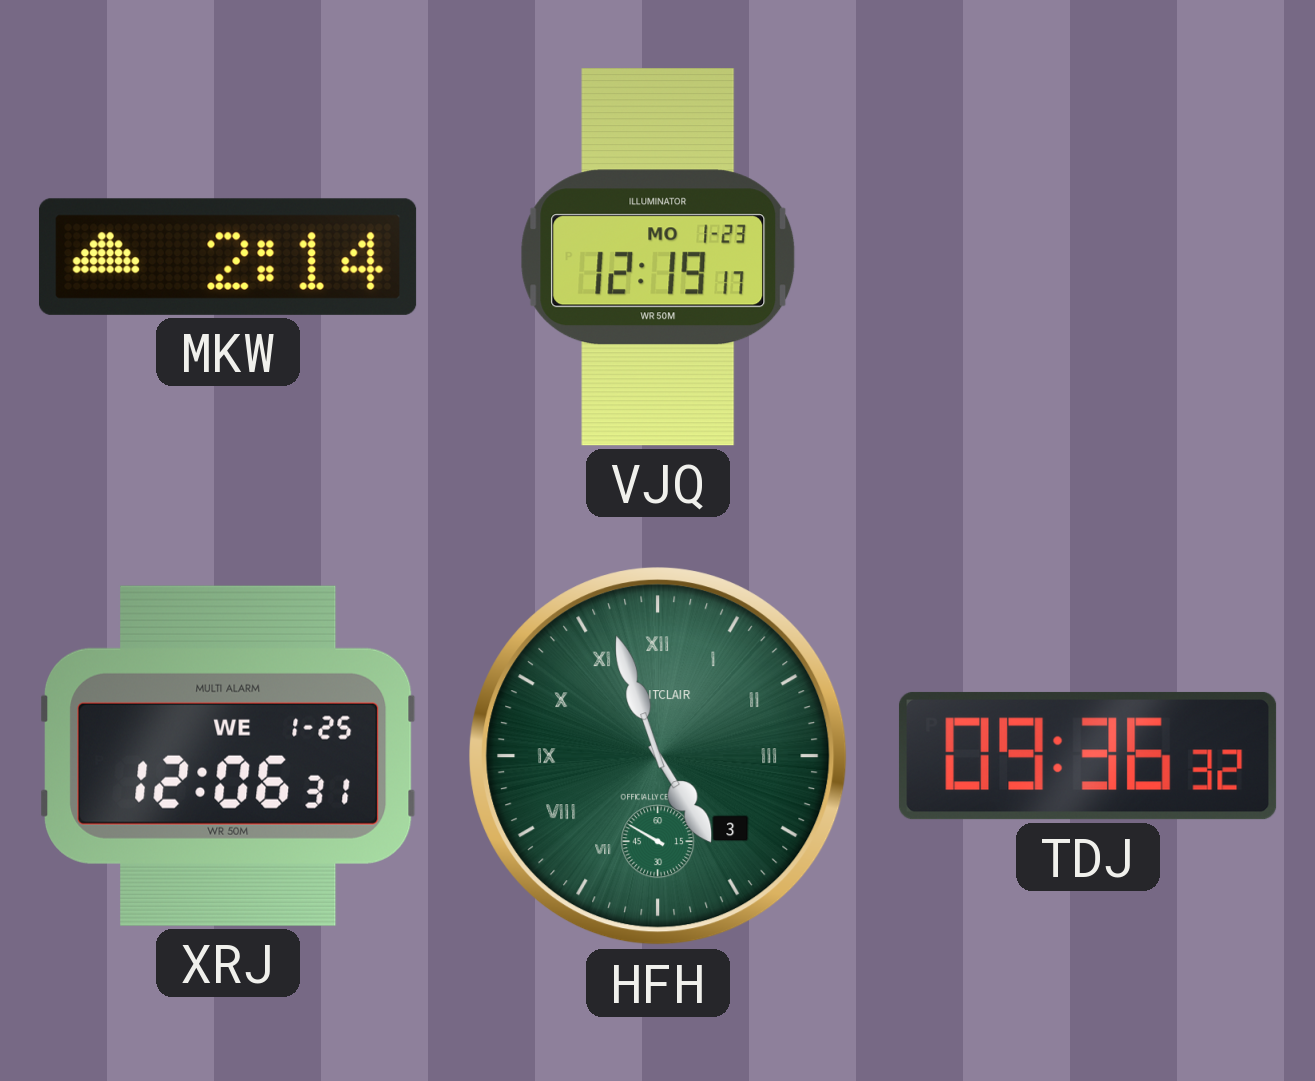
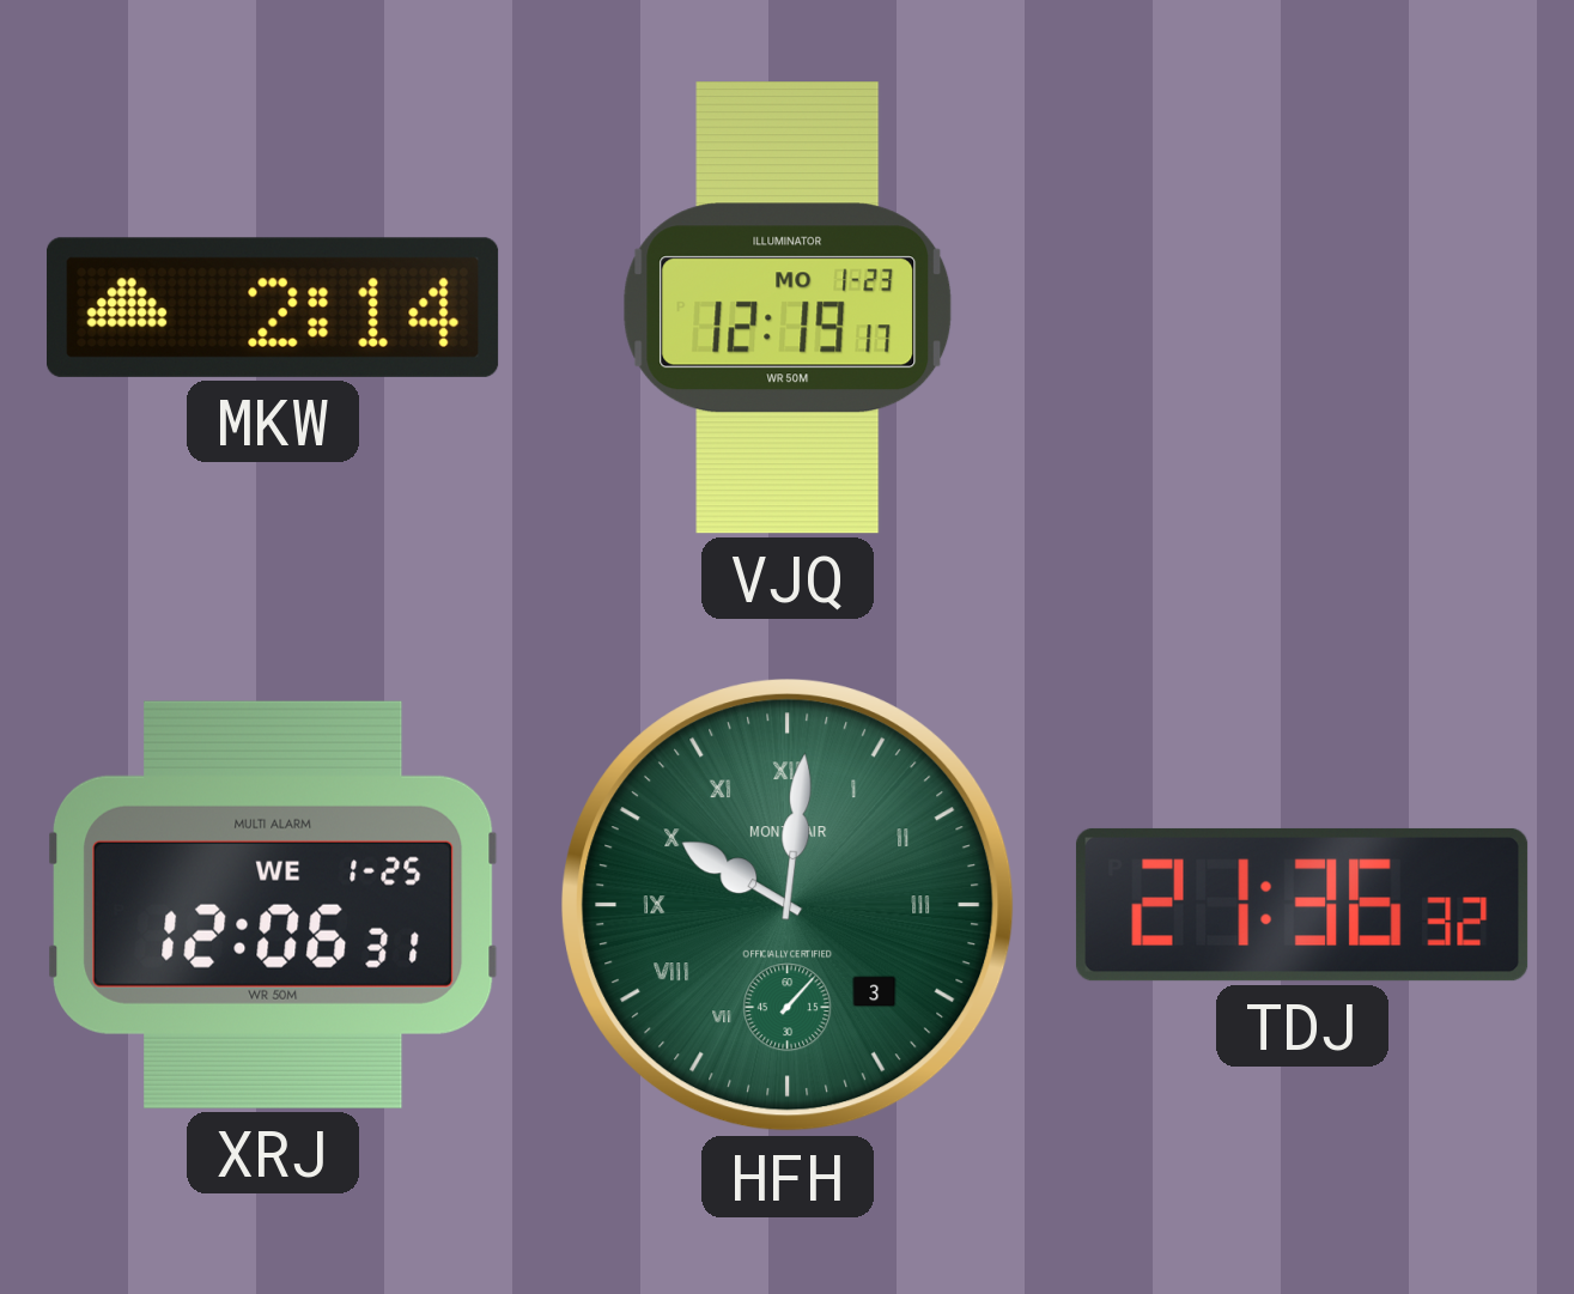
HFH: 4:56 -> 10:01
TDJ: 09:36 -> 21:36
